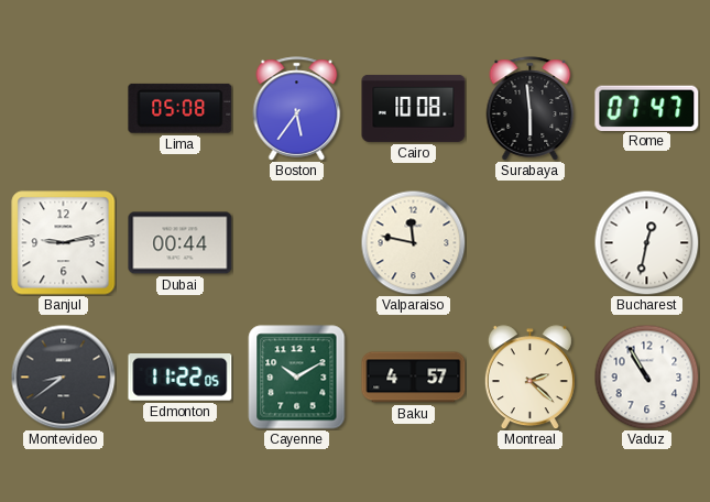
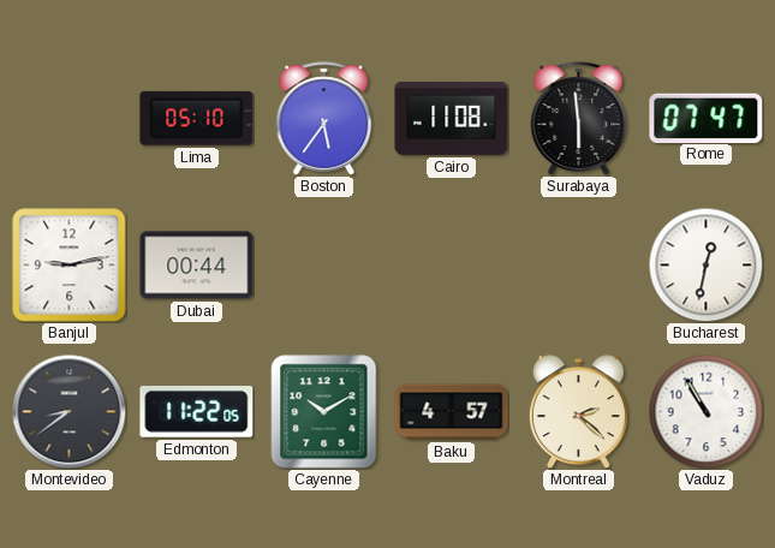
Lima: 05:08 -> 05:10
Cairo: 10:08 -> 11:08
Valparaiso: 11:47 -> none
